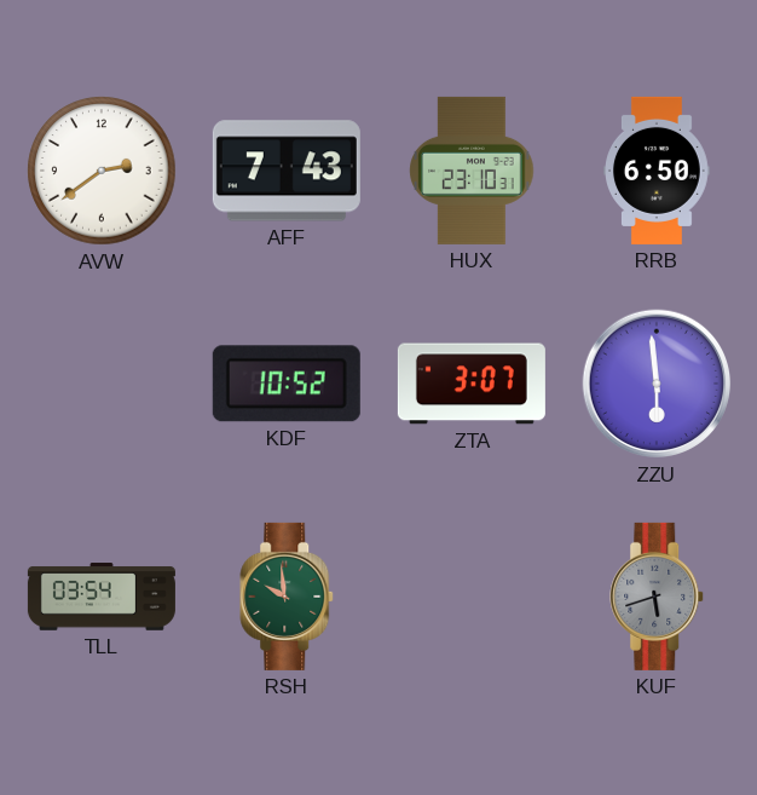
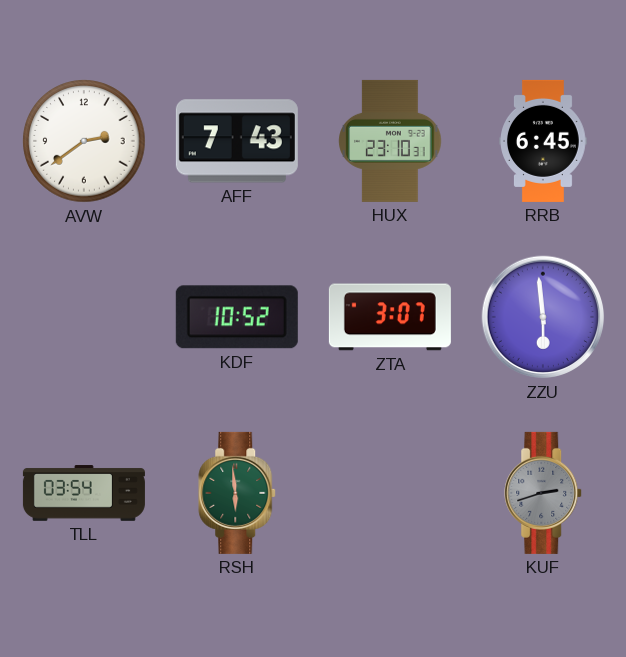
RRB: 6:50 -> 6:45
RSH: 9:59 -> 5:59
KUF: 5:42 -> 2:42
